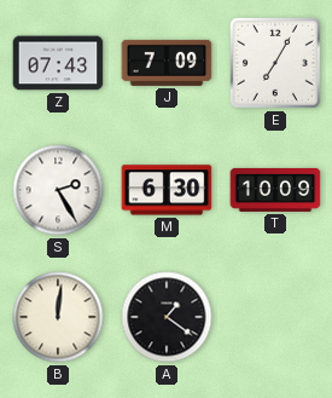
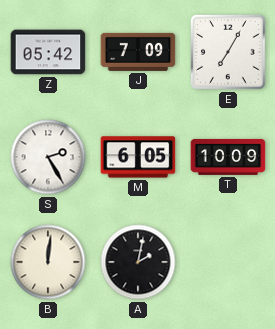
Z: 07:43 -> 05:42
M: 6:30 -> 6:05
A: 1:21 -> 2:02
